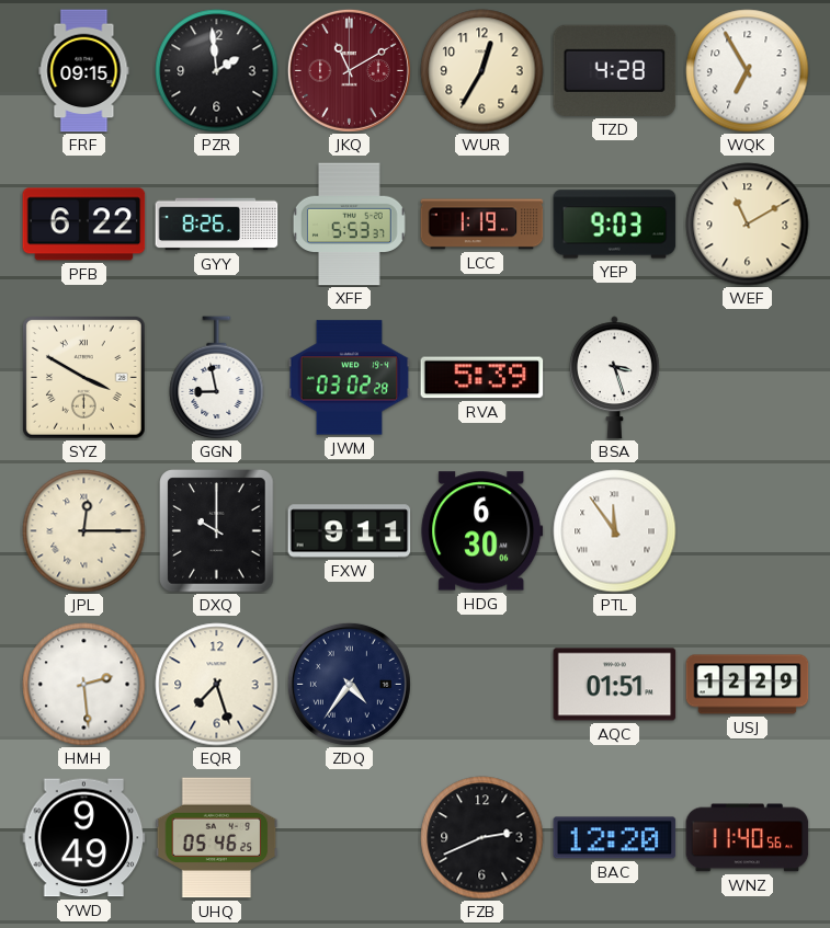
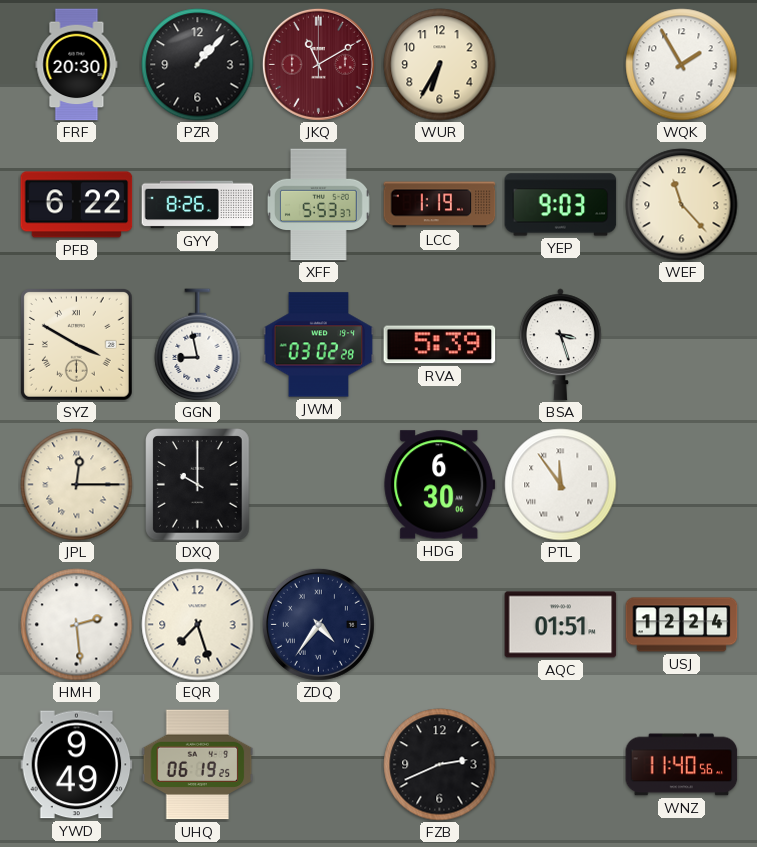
FRF: 09:15 -> 20:30
PZR: 1:59 -> 1:07
WUR: 12:35 -> 6:35
TZD: 4:28 -> none
WQK: 6:55 -> 1:55
WEF: 11:10 -> 11:23
FXW: 9:11 -> none
USJ: 12:29 -> 12:24
UHQ: 05:46 -> 06:19
BAC: 12:20 -> none
